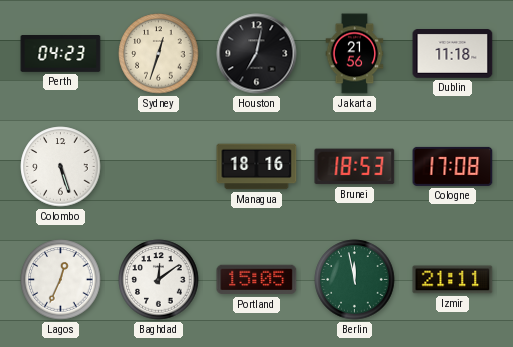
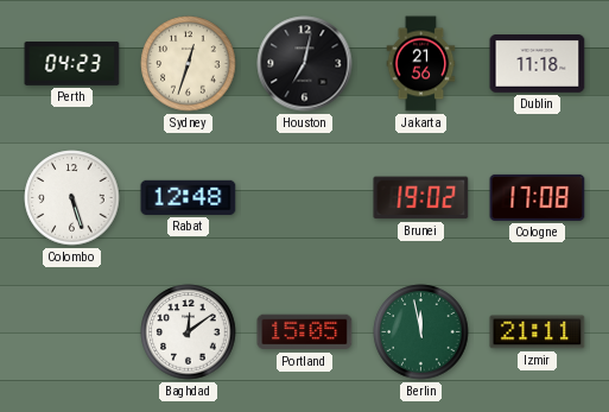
Rabat: none -> 12:48
Managua: 18:16 -> none
Brunei: 18:53 -> 19:02
Lagos: 12:34 -> none
